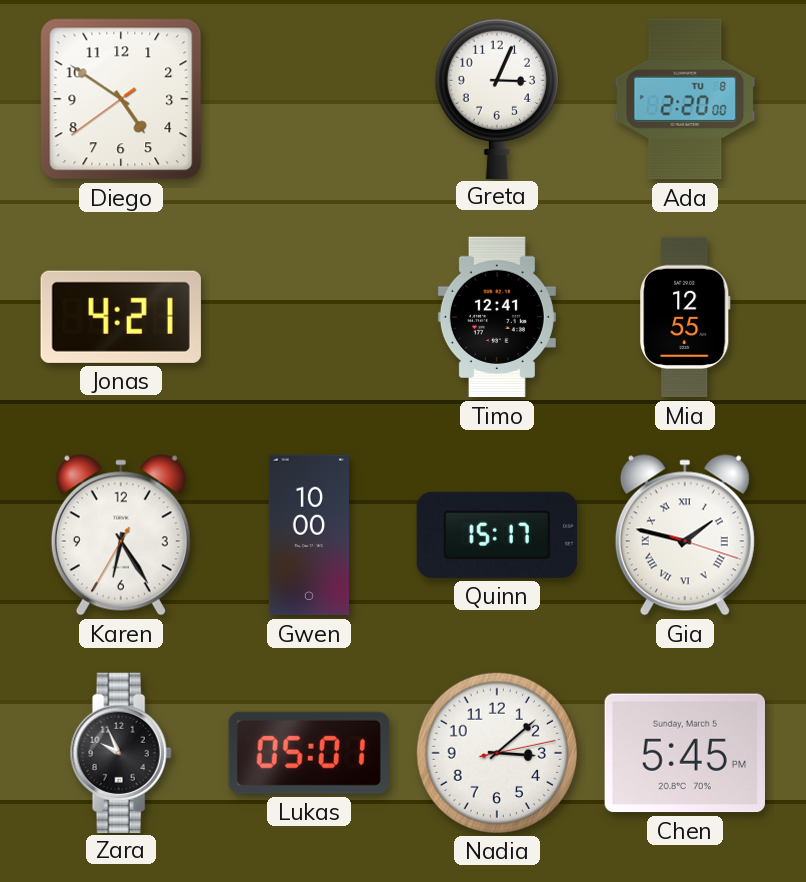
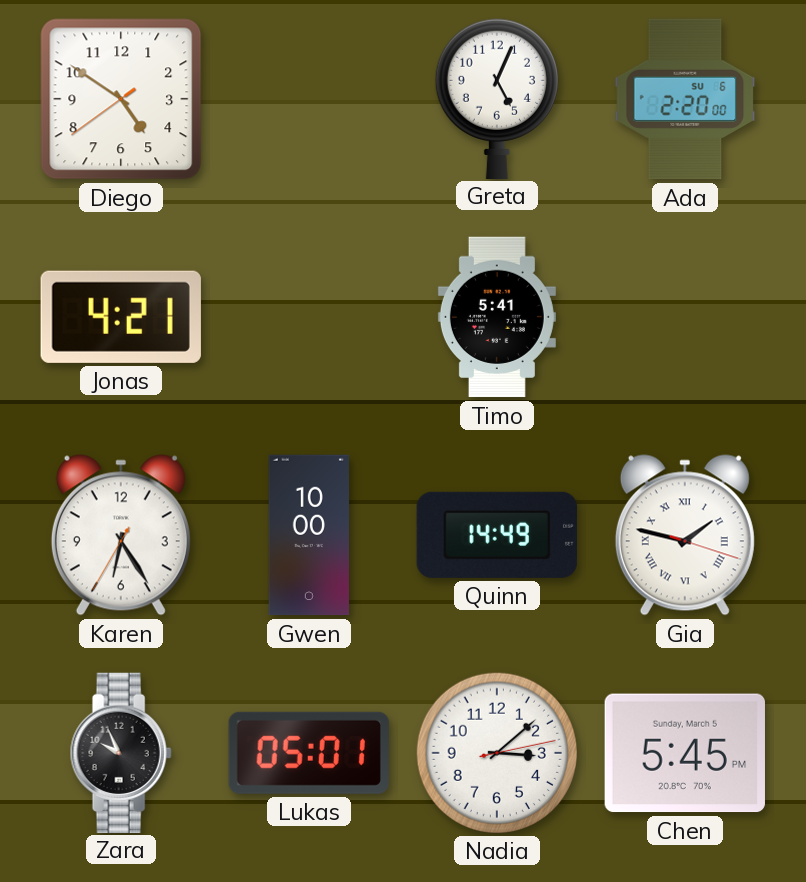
Greta: 3:04 -> 5:04
Ada date: TU 8 -> SU 6
Timo: 12:41 -> 5:41
Mia: 12:55 -> none
Quinn: 15:17 -> 14:49
